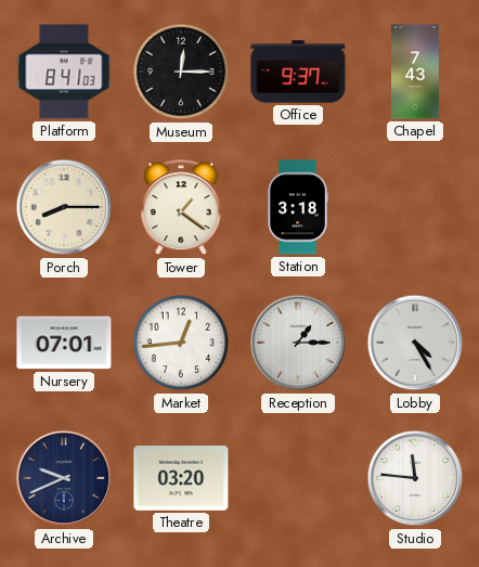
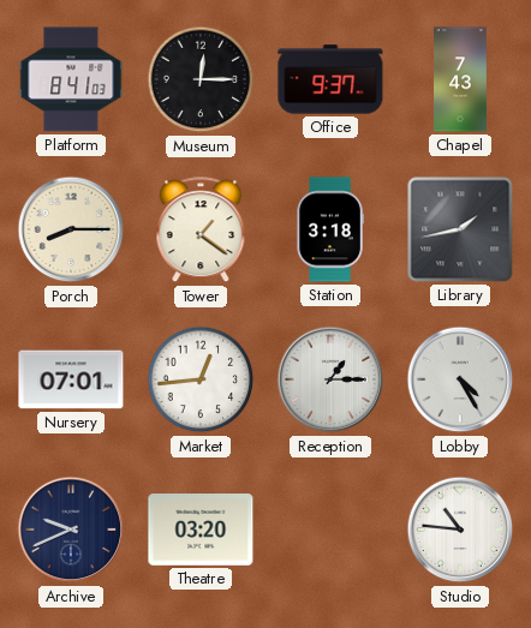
Library: none -> 1:43
Studio: 11:46 -> 10:46
